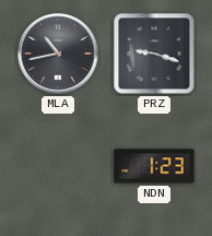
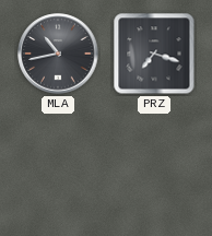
PRZ: 9:18 -> 7:18
NDN: 1:23 -> none
